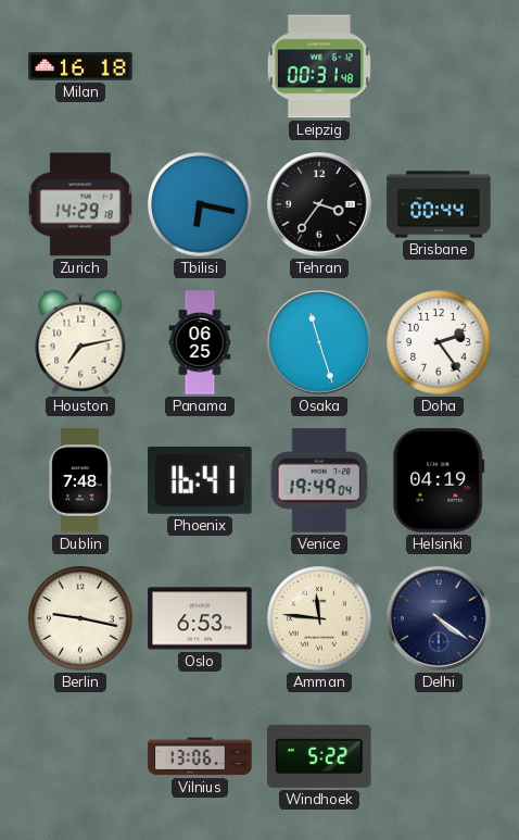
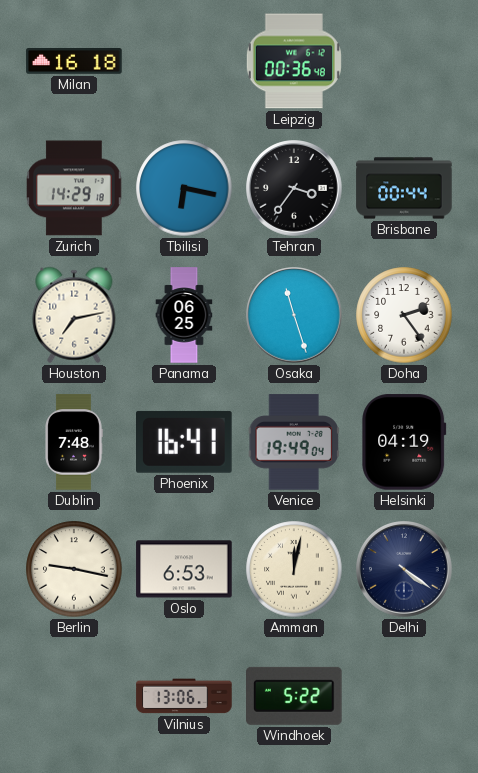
Leipzig: 00:31 -> 00:36
Amman: 11:46 -> 12:02
